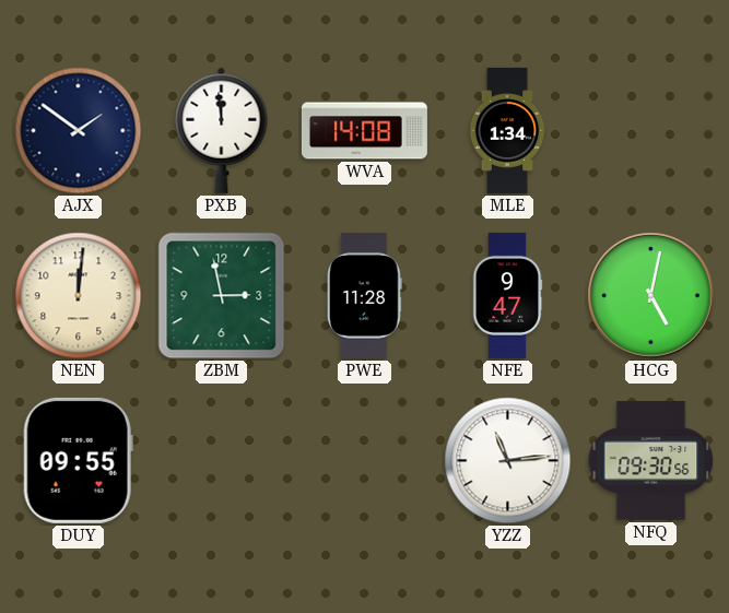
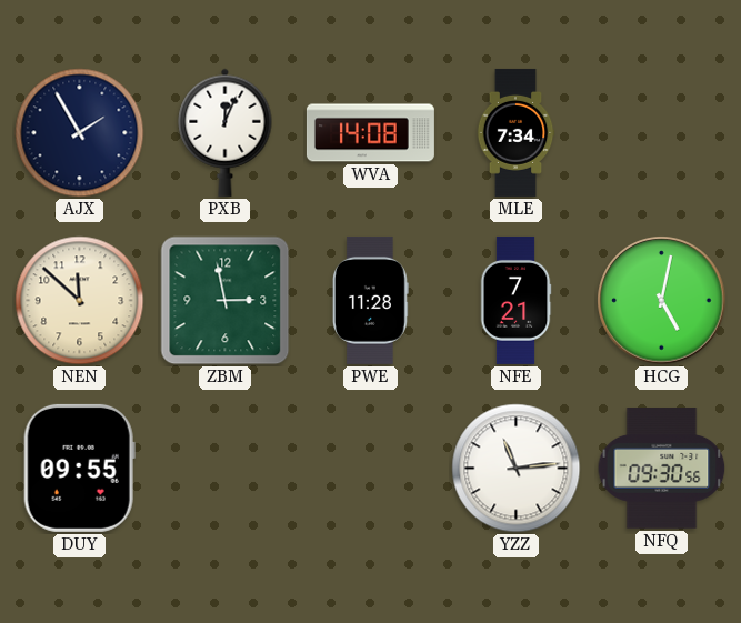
AJX: 1:51 -> 1:55
PXB: 11:59 -> 12:04
MLE: 1:34 -> 7:34
NEN: 12:01 -> 11:52
NFE: 9:47 -> 7:21
